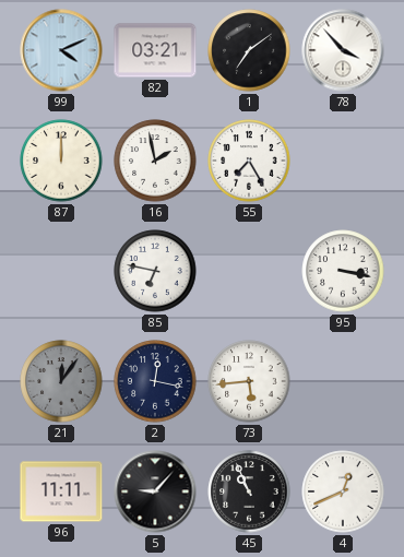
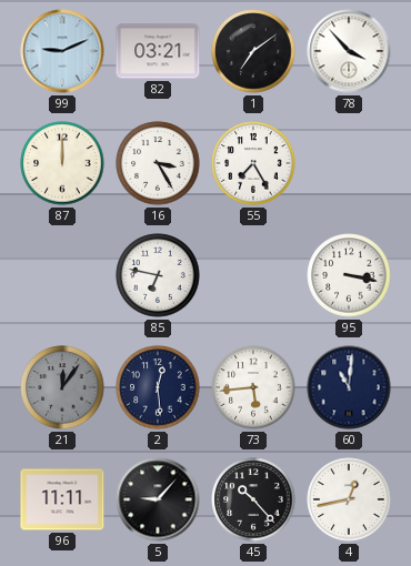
99: 4:11 -> 9:11
16: 1:58 -> 3:25
2: 12:17 -> 12:29
60: none -> 11:01
45: 10:56 -> 10:23
4: 12:41 -> 12:43
